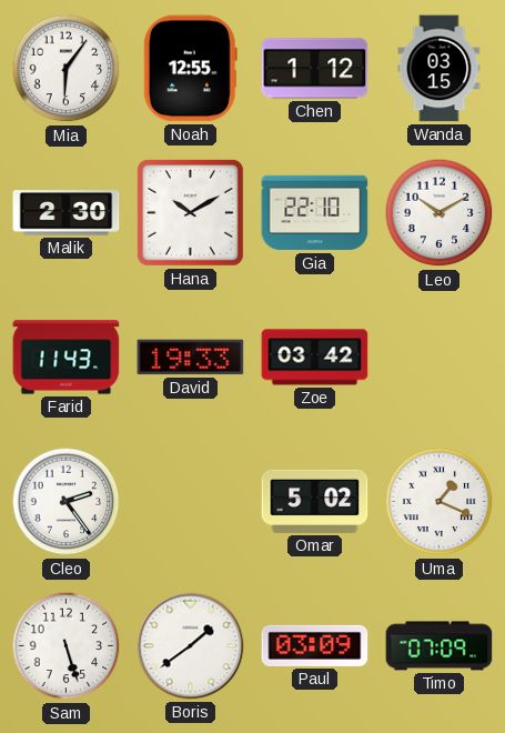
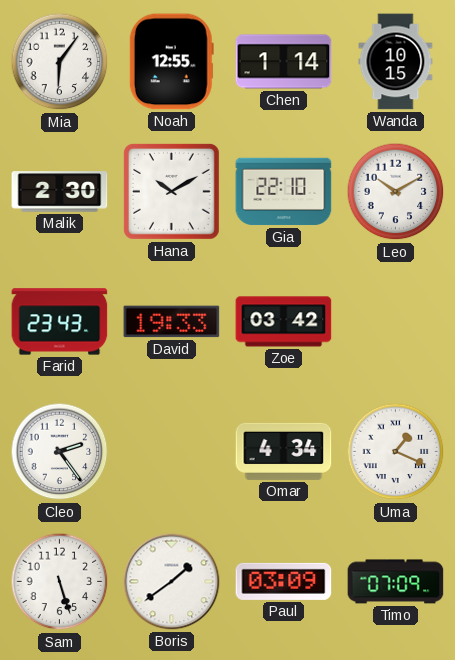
Chen: 1:12 -> 1:14
Wanda: 03:15 -> 10:15
Farid: 11:43 -> 23:43
Omar: 5:02 -> 4:34
